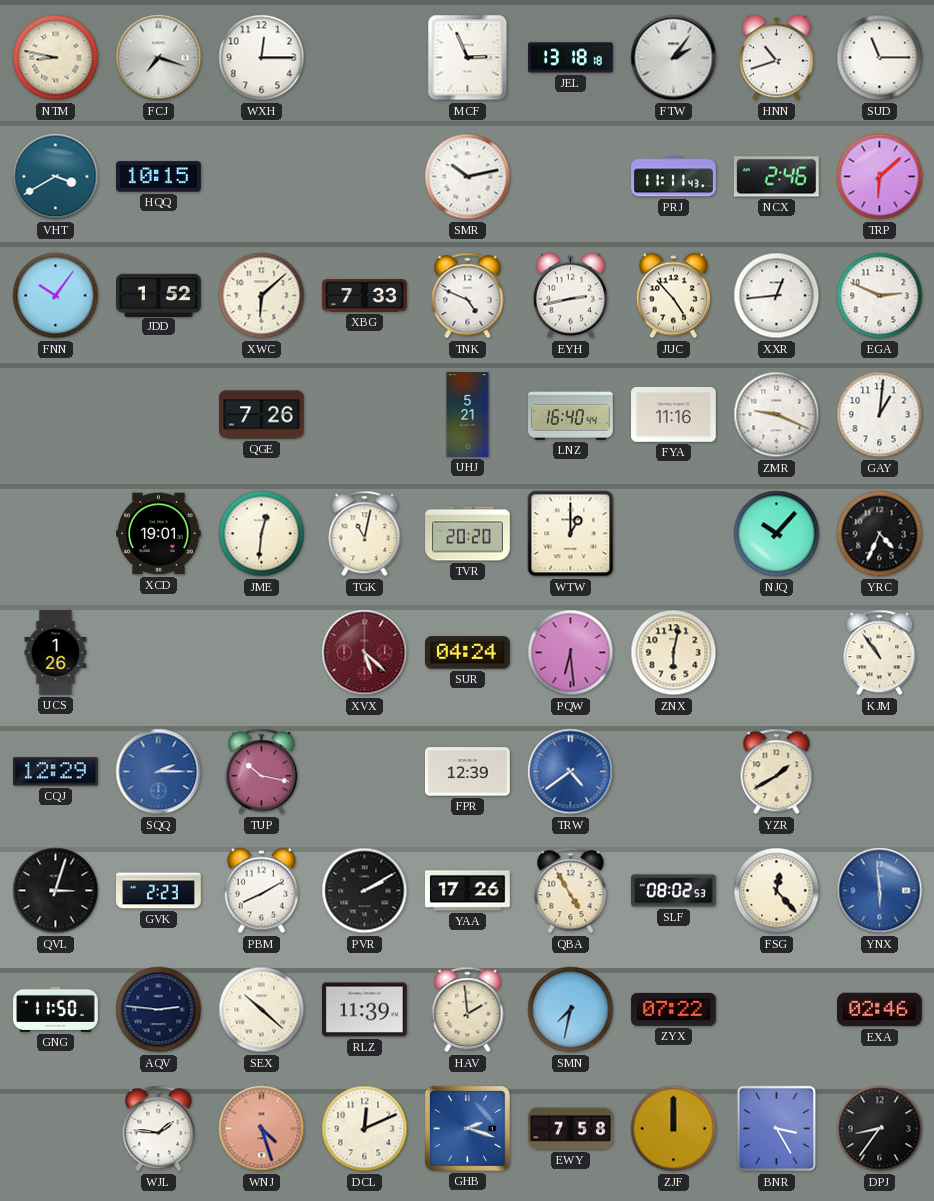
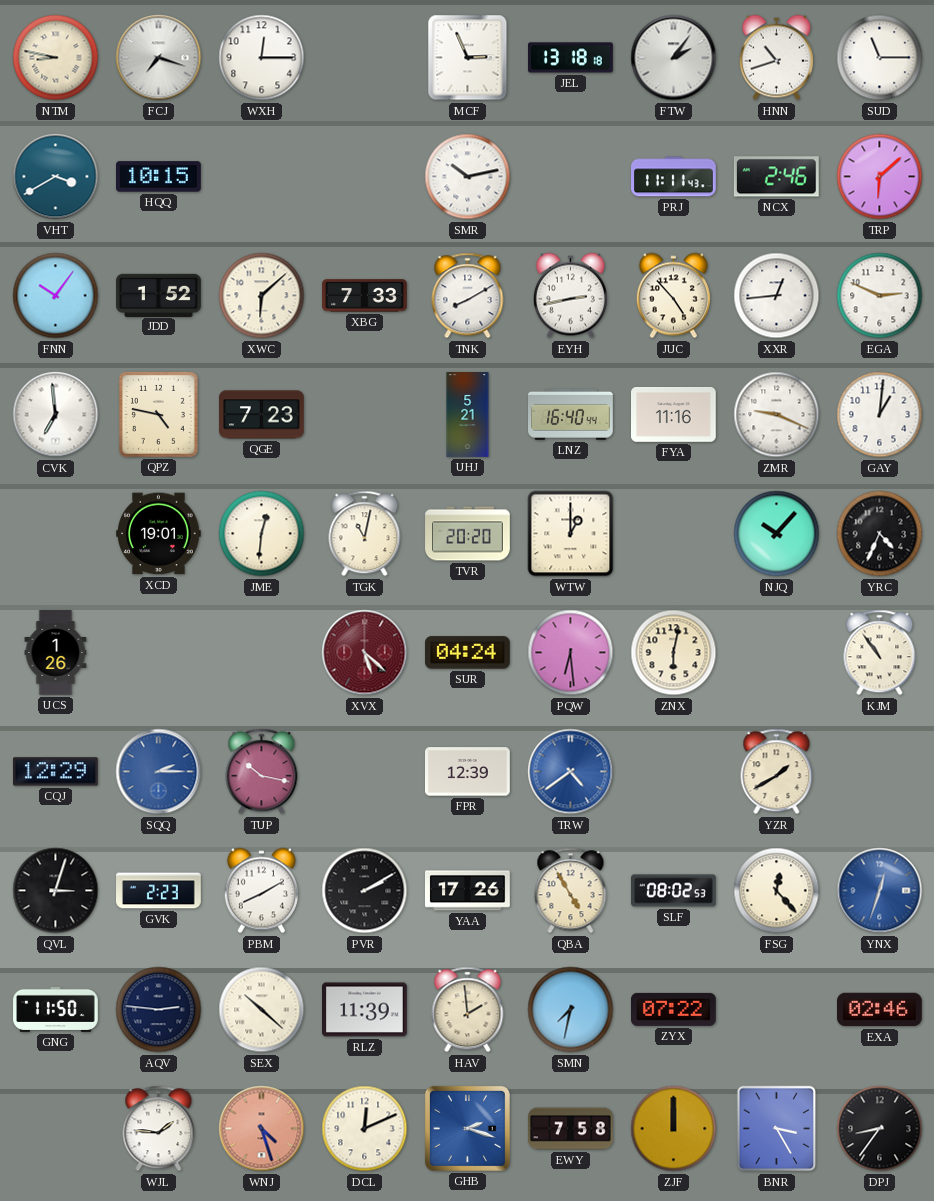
TNK: 4:49 -> 8:10
CVK: none -> 6:59
QPZ: none -> 4:47
QGE: 7:26 -> 7:23
YNX: 5:59 -> 12:33
